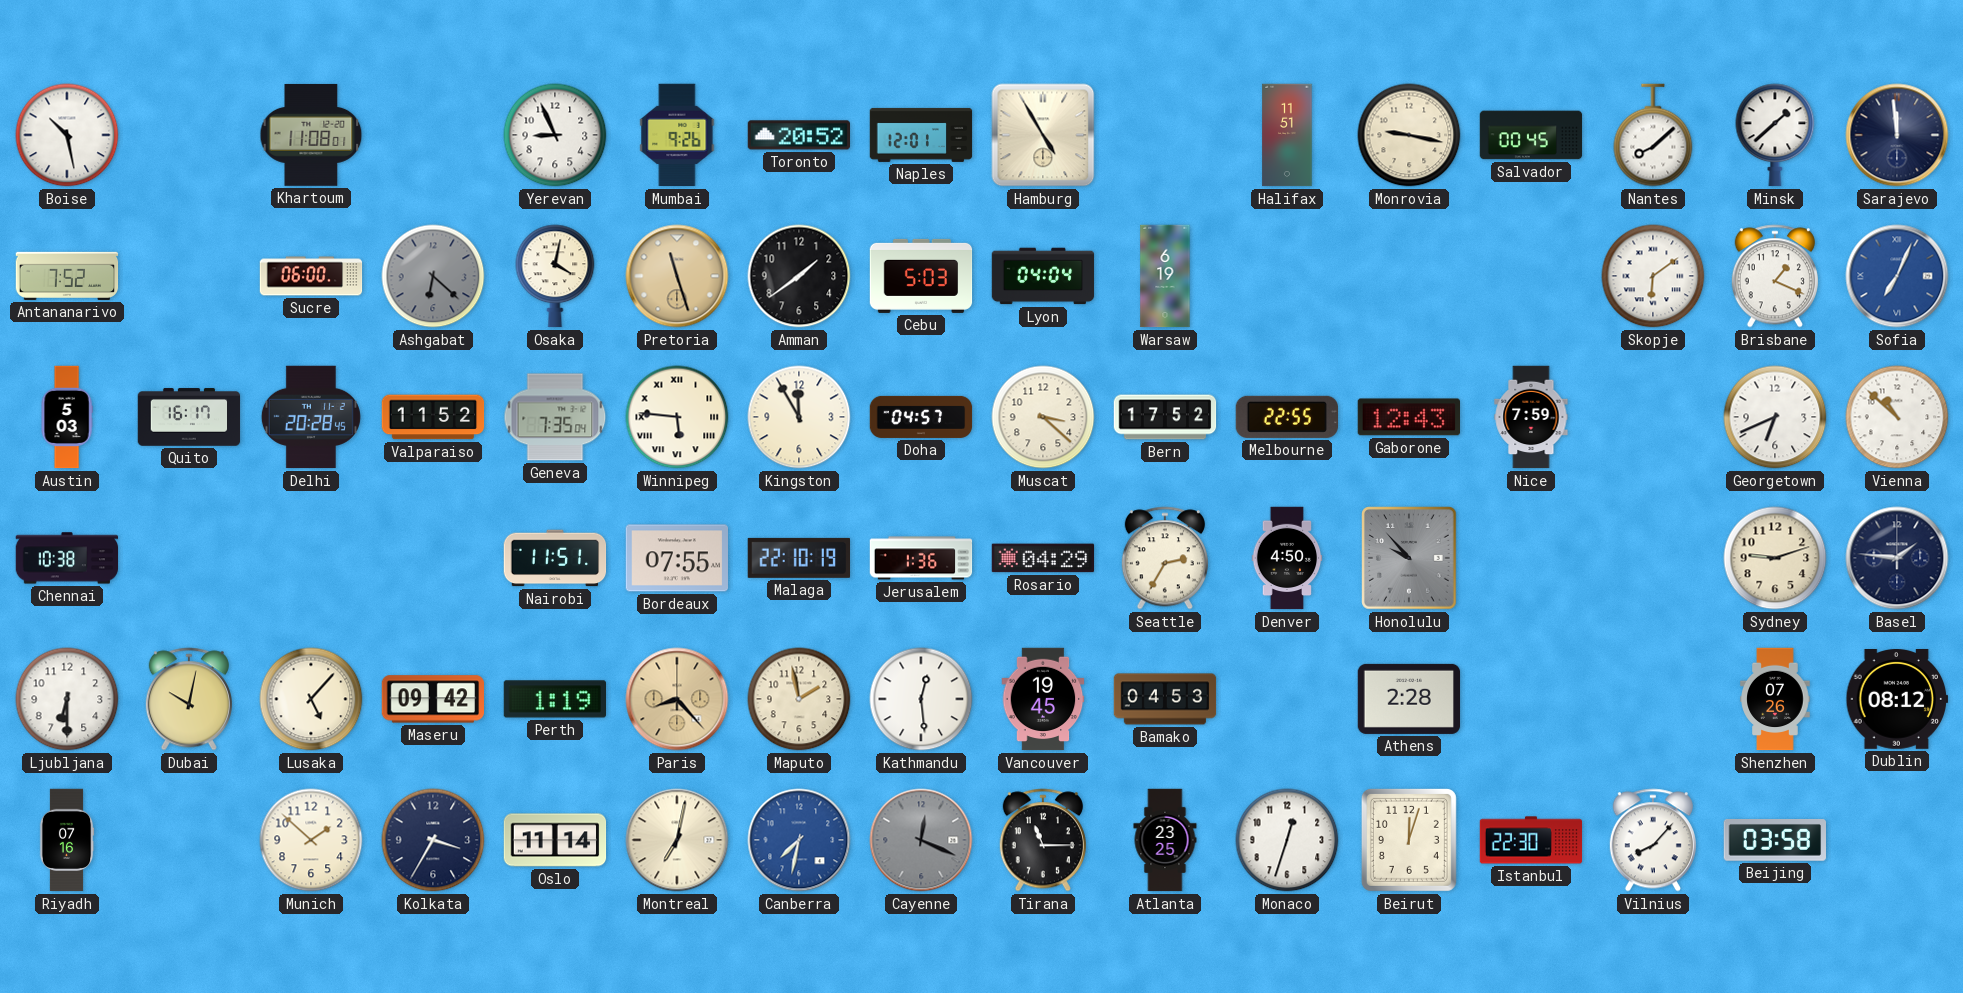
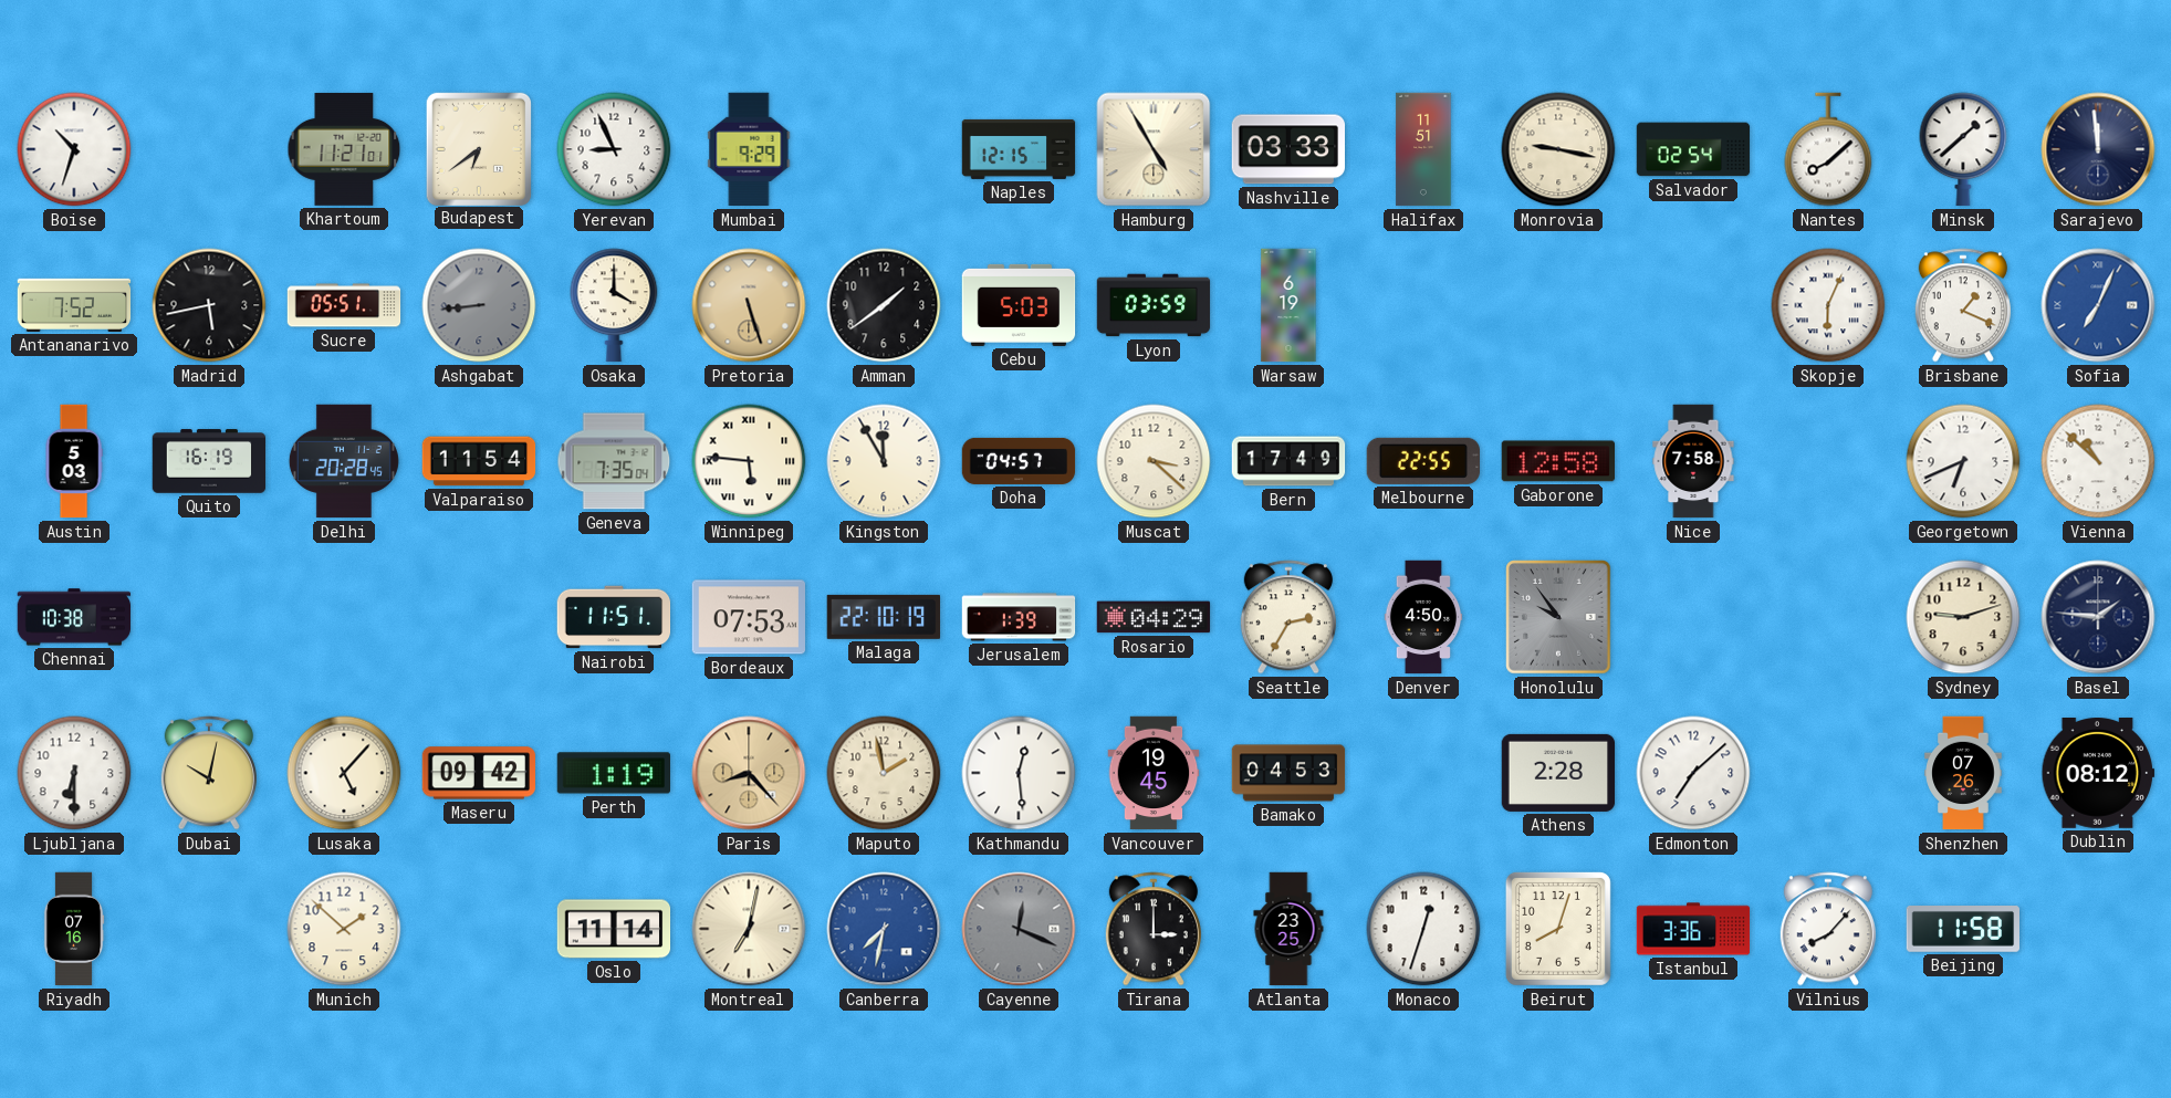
Boise: 10:28 -> 10:33
Khartoum: 11:08 -> 11:21
Budapest: none -> 6:39
Mumbai: 9:26 -> 9:29
Toronto: 20:52 -> none
Naples: 12:01 -> 12:15
Nashville: none -> 03:33
Salvador: 00:45 -> 02:54
Madrid: none -> 5:43
Sucre: 06:00 -> 05:51
Ashgabat: 6:22 -> 8:44
Osaka: 4:02 -> 4:00
Pretoria: 11:27 -> 5:27
Lyon: 04:04 -> 03:59
Skopje: 6:09 -> 6:04
Quito: 16:17 -> 16:19
Valparaiso: 11:52 -> 11:54
Bern: 17:52 -> 17:49
Gaborone: 12:43 -> 12:58
Nice: 7:59 -> 7:58
Bordeaux: 07:55 -> 07:53
Jerusalem: 1:36 -> 1:39
Honolulu: 9:53 -> 9:54
Edmonton: none -> 7:08
Kolkata: 3:35 -> none
Tirana: 11:15 -> 3:00
Beirut: 12:03 -> 8:03
Istanbul: 22:30 -> 3:36
Beijing: 03:58 -> 11:58
